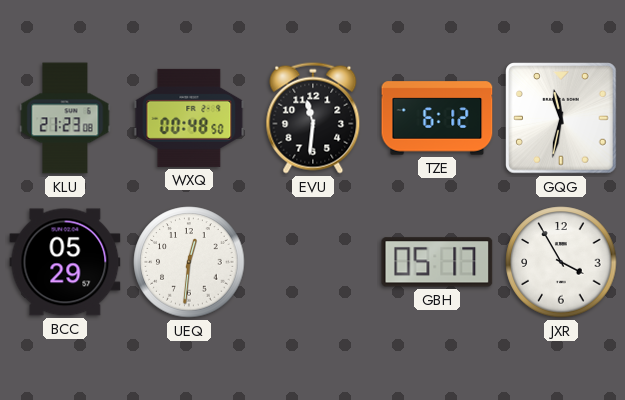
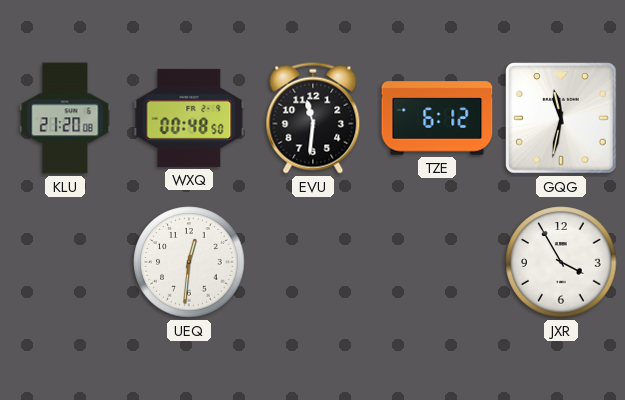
KLU: 21:23 -> 21:20
BCC: 05:29 -> none
GBH: 05:17 -> none
